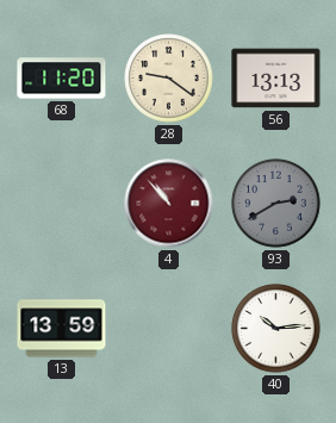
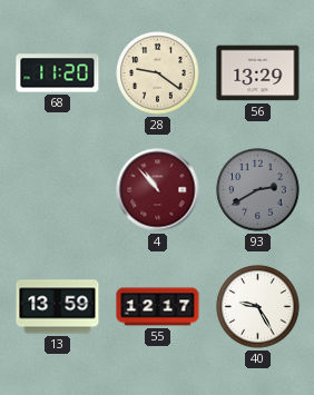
56: 13:13 -> 13:29
55: none -> 12:17
40: 10:14 -> 9:25
